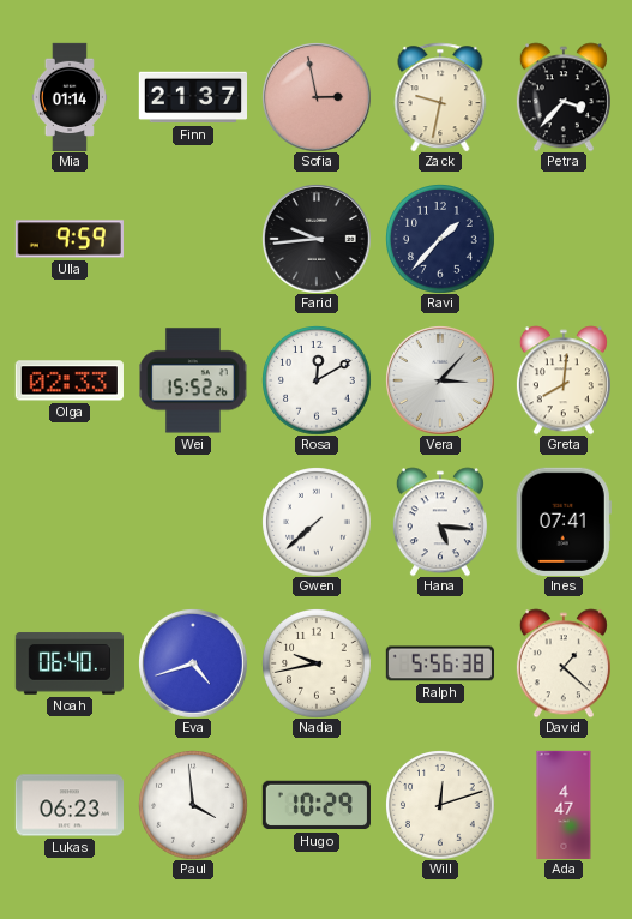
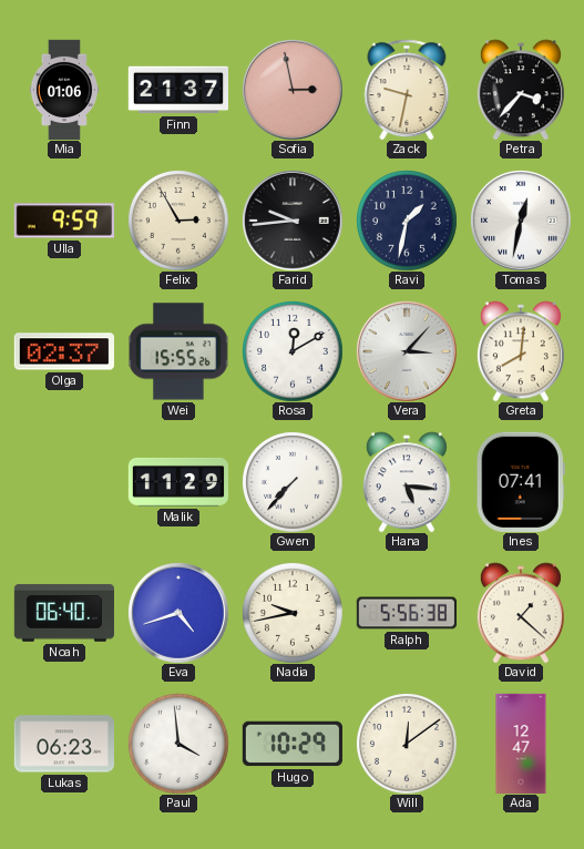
Mia: 01:14 -> 01:06
Felix: none -> 2:55
Ravi: 1:37 -> 1:32
Tomas: none -> 12:32
Olga: 02:33 -> 02:37
Wei: 15:52 -> 15:55
Malik: none -> 11:29
Gwen: 7:38 -> 7:37
Will: 12:12 -> 12:09
Ada: 4:47 -> 12:47
